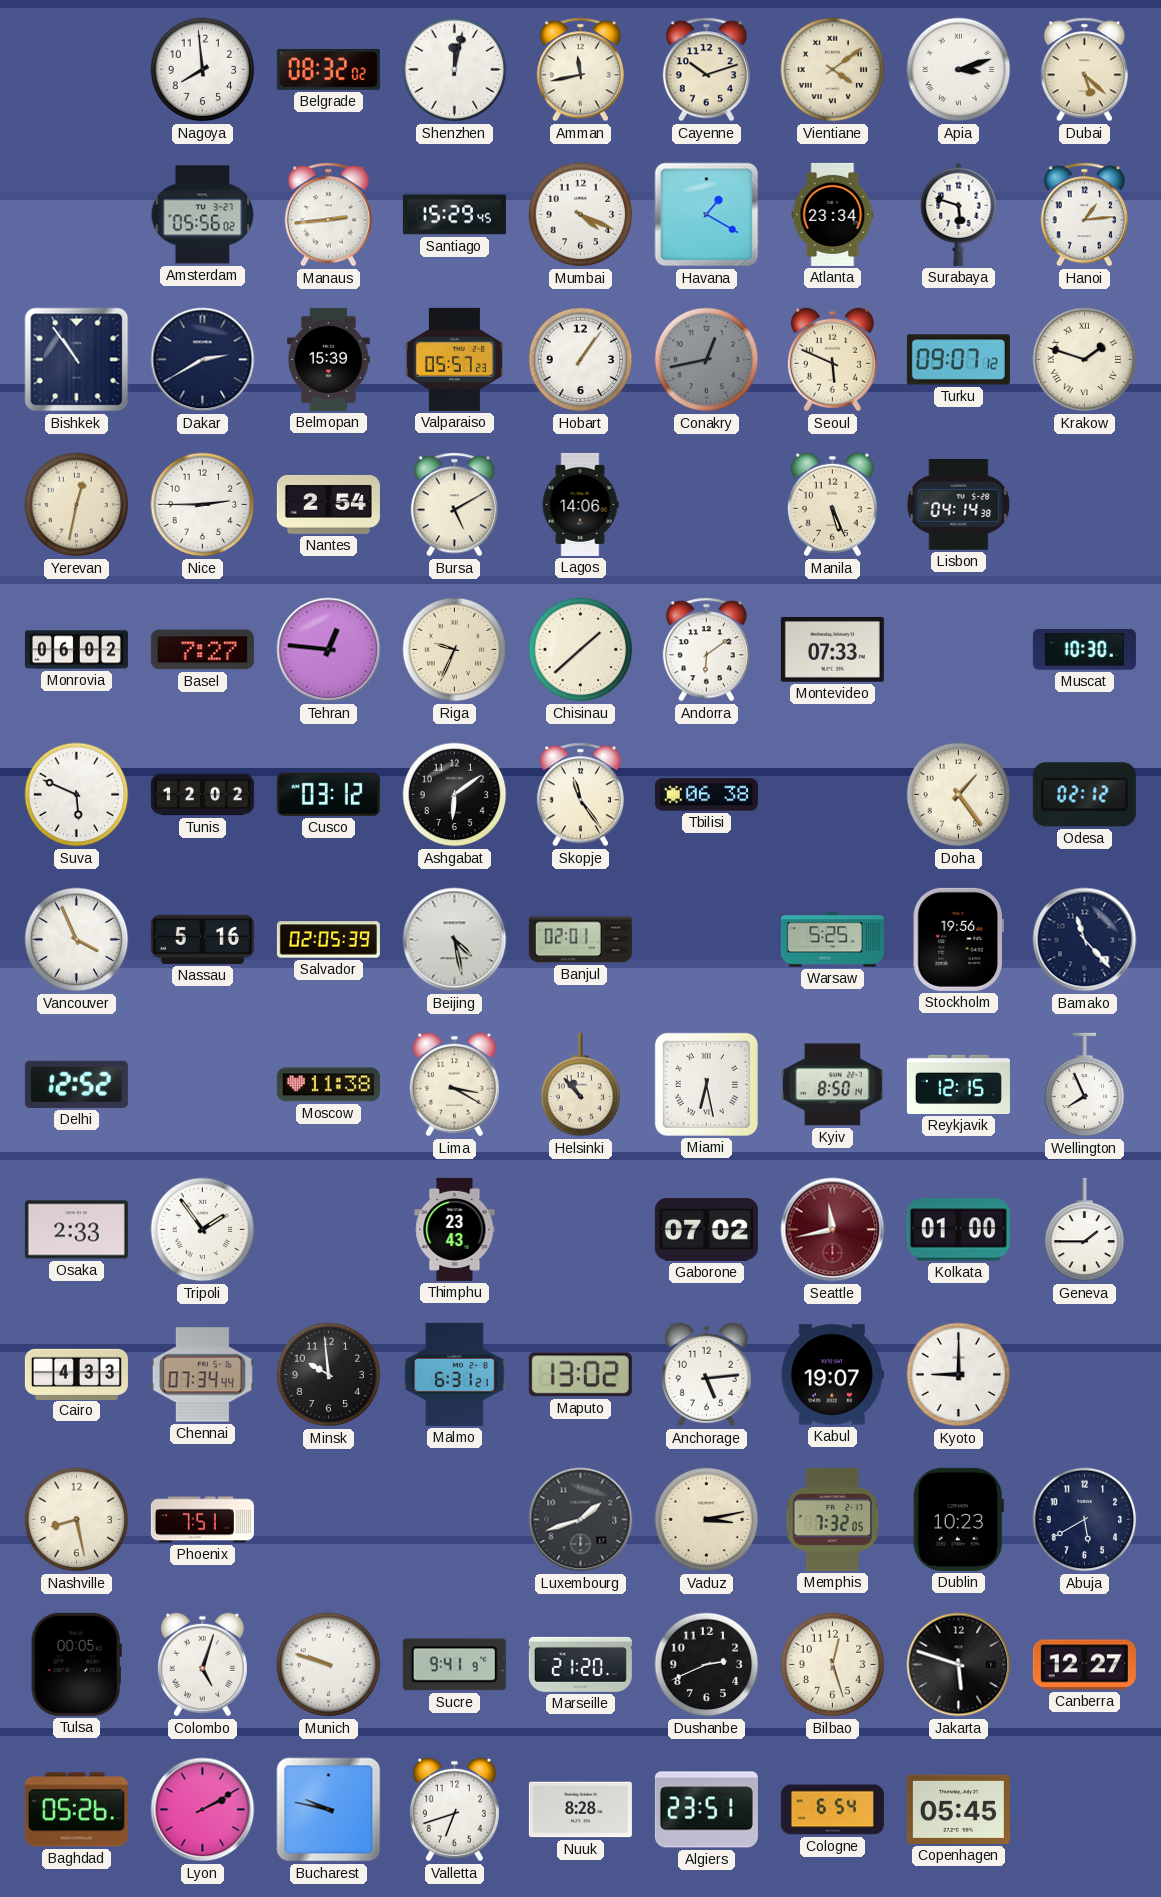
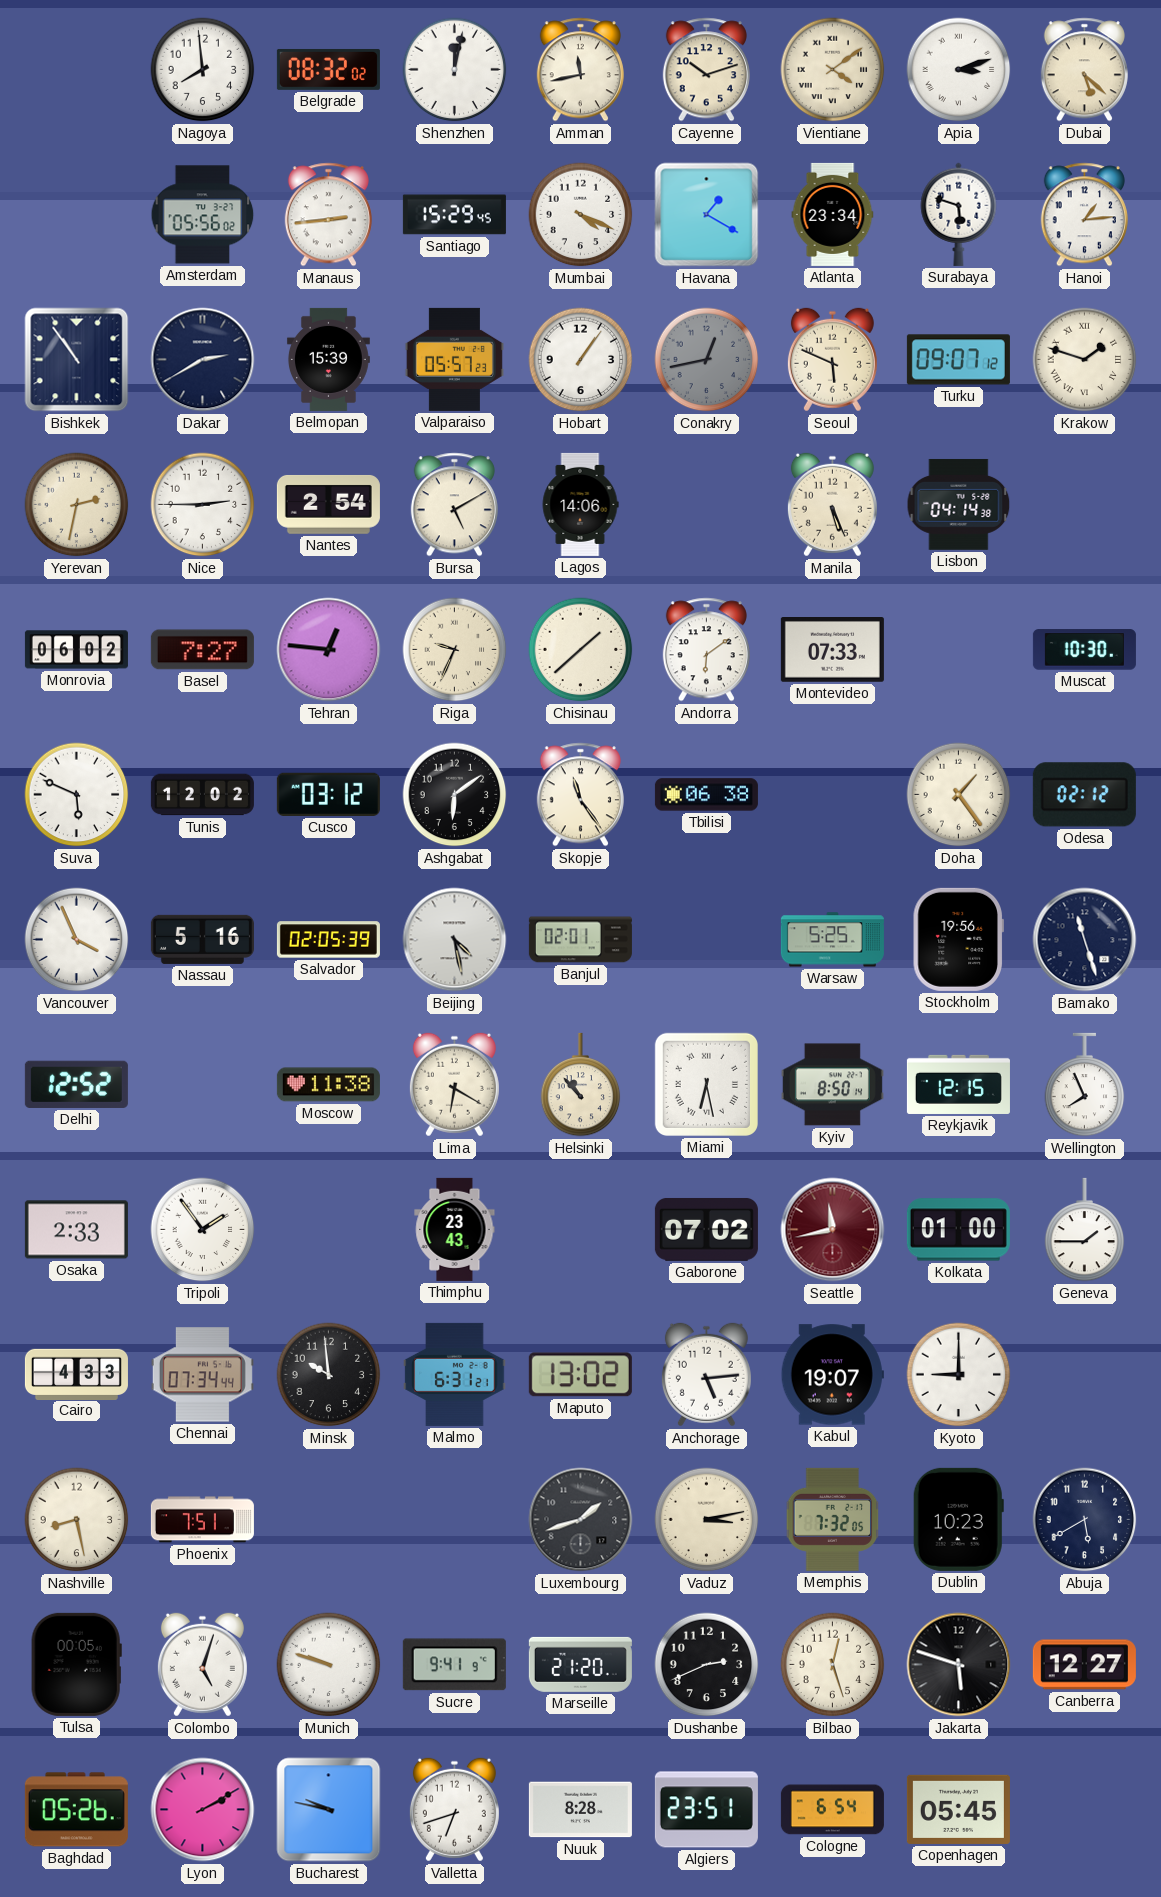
Yerevan: 12:32 -> 2:32
Bamako: 11:23 -> 11:27
Lima: 3:20 -> 6:20
